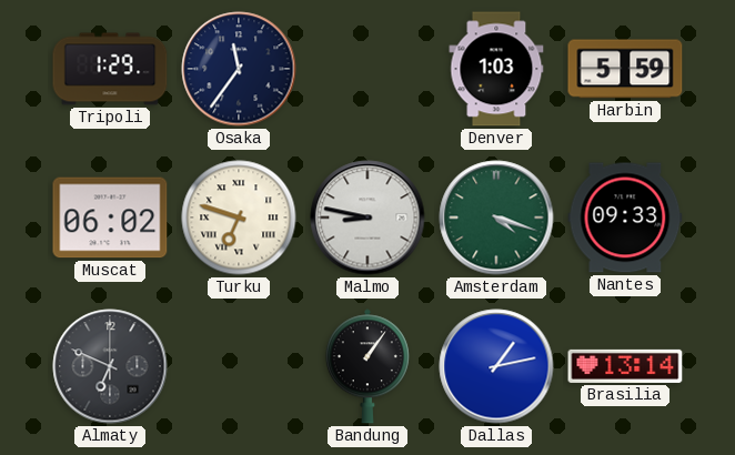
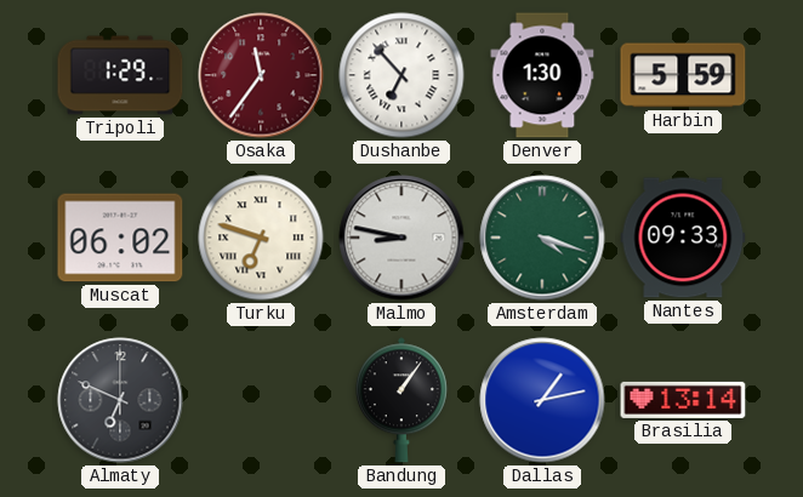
Osaka dial: navy -> burgundy
Dushanbe: none -> 6:53
Denver: 1:03 -> 1:30
